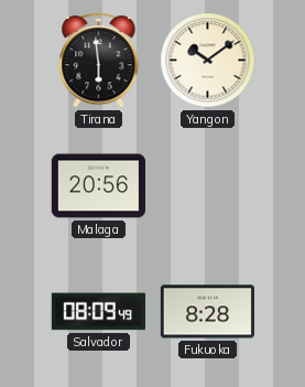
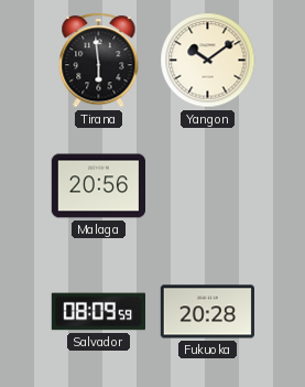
Salvador: 08:09:49 -> 08:09:59
Fukuoka: 8:28 -> 20:28
